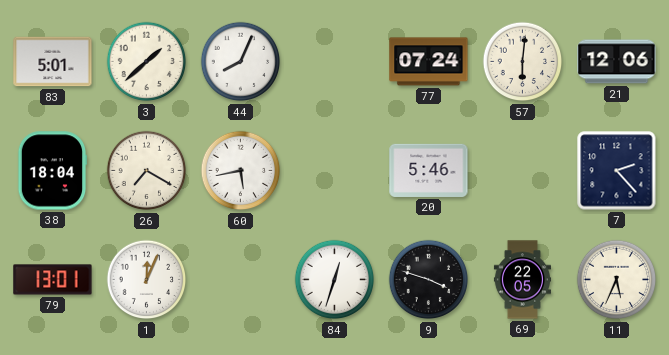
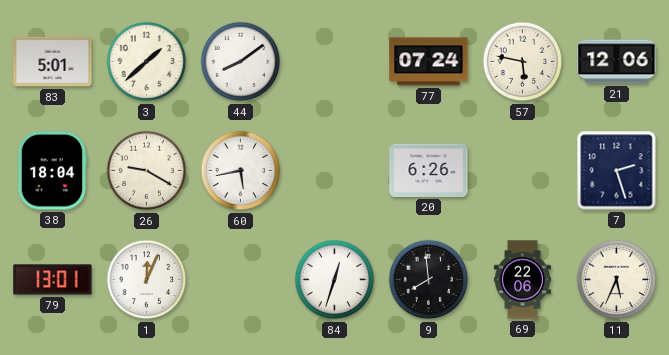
44: 8:04 -> 8:09
57: 6:01 -> 5:47
26: 7:20 -> 9:20
20: 5:46 -> 6:26
7: 2:23 -> 2:27
9: 3:48 -> 7:59
69: 22:05 -> 22:06
